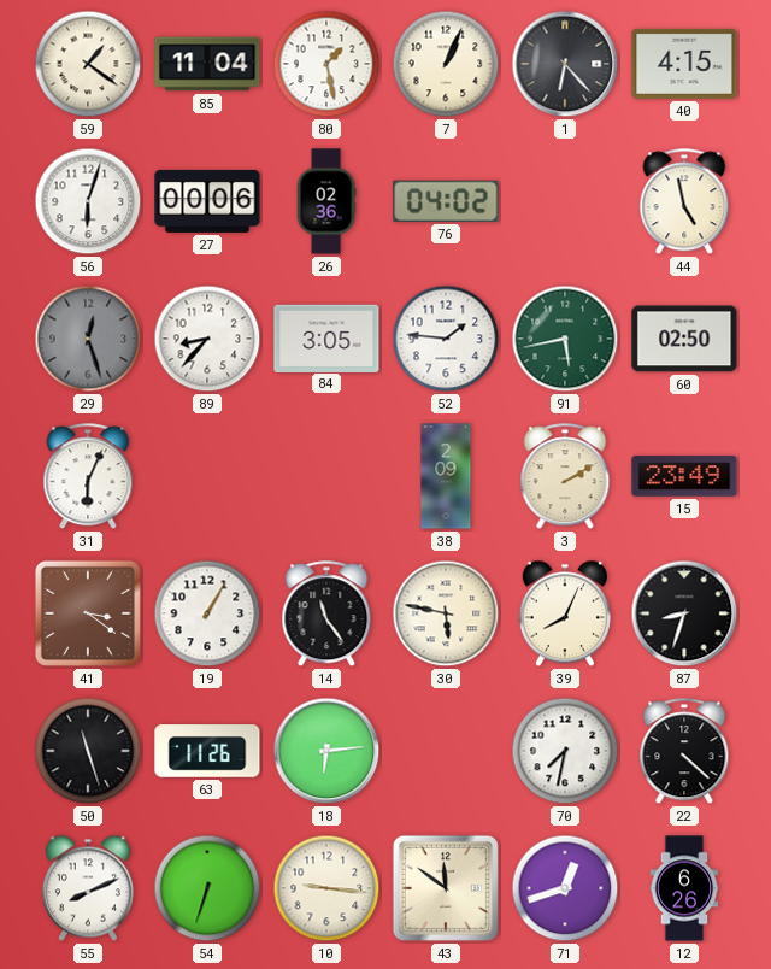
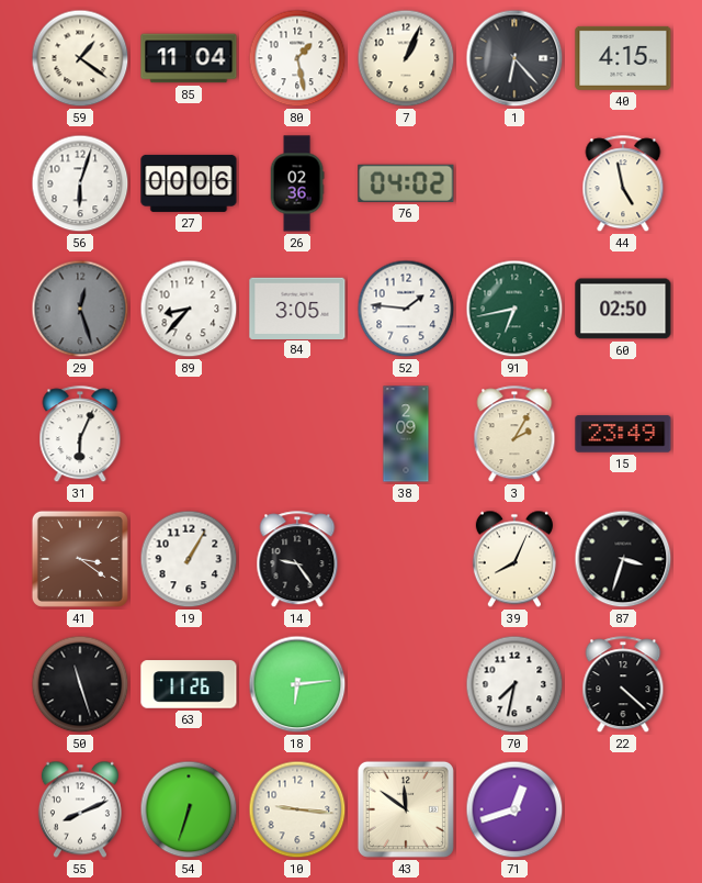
91: 5:43 -> 6:43
3: 2:10 -> 2:05
14: 11:24 -> 9:24
30: 5:47 -> none
87: 8:33 -> 3:33
12: 6:26 -> none
